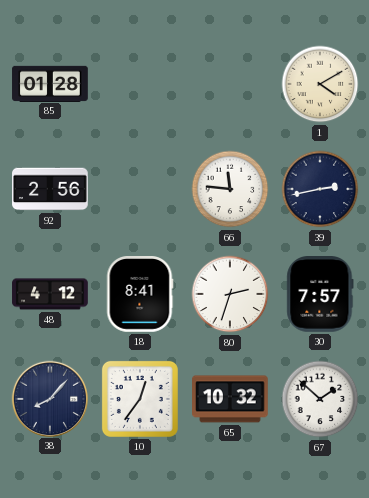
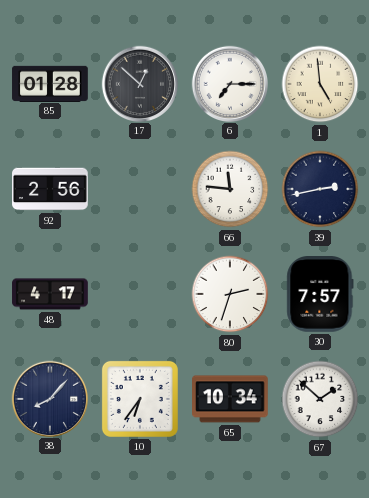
17: none -> 12:52
6: none -> 7:15
1: 4:10 -> 4:59
48: 4:12 -> 4:17
18: 8:41 -> none
10: 12:36 -> 6:36
65: 10:32 -> 10:34
